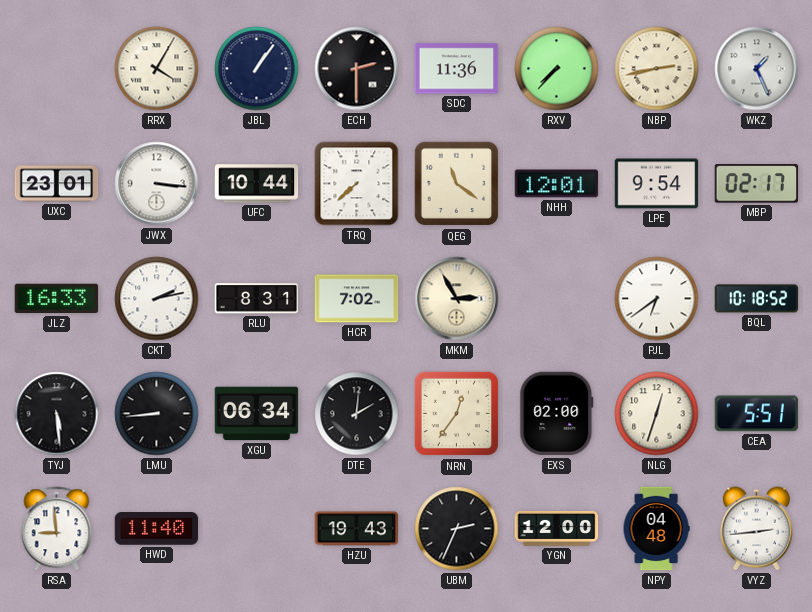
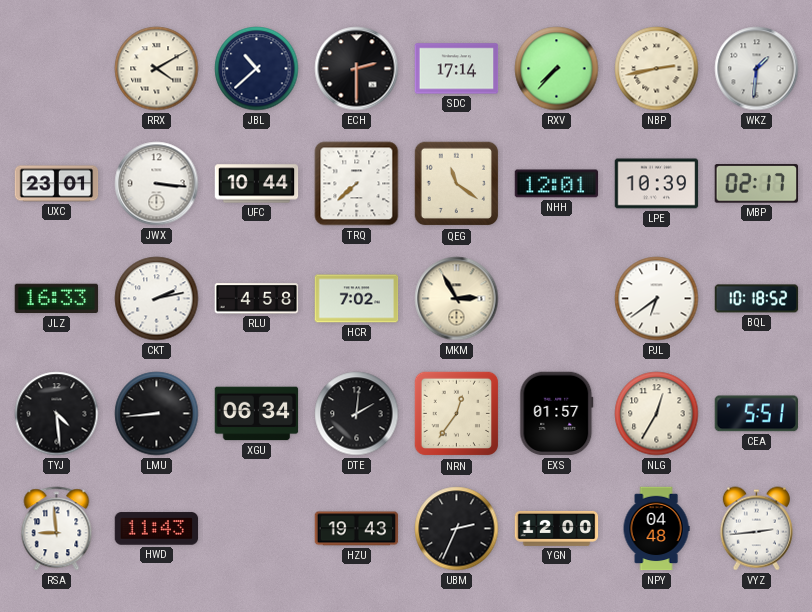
RRX: 4:05 -> 4:10
JBL: 1:06 -> 10:38
SDC: 11:36 -> 17:14
WKZ: 1:26 -> 1:31
LPE: 9:54 -> 10:39
RLU: 8:31 -> 4:58
TYJ: 5:29 -> 4:29
EXS: 02:00 -> 01:57
NLG: 12:33 -> 12:35
HWD: 11:40 -> 11:43
